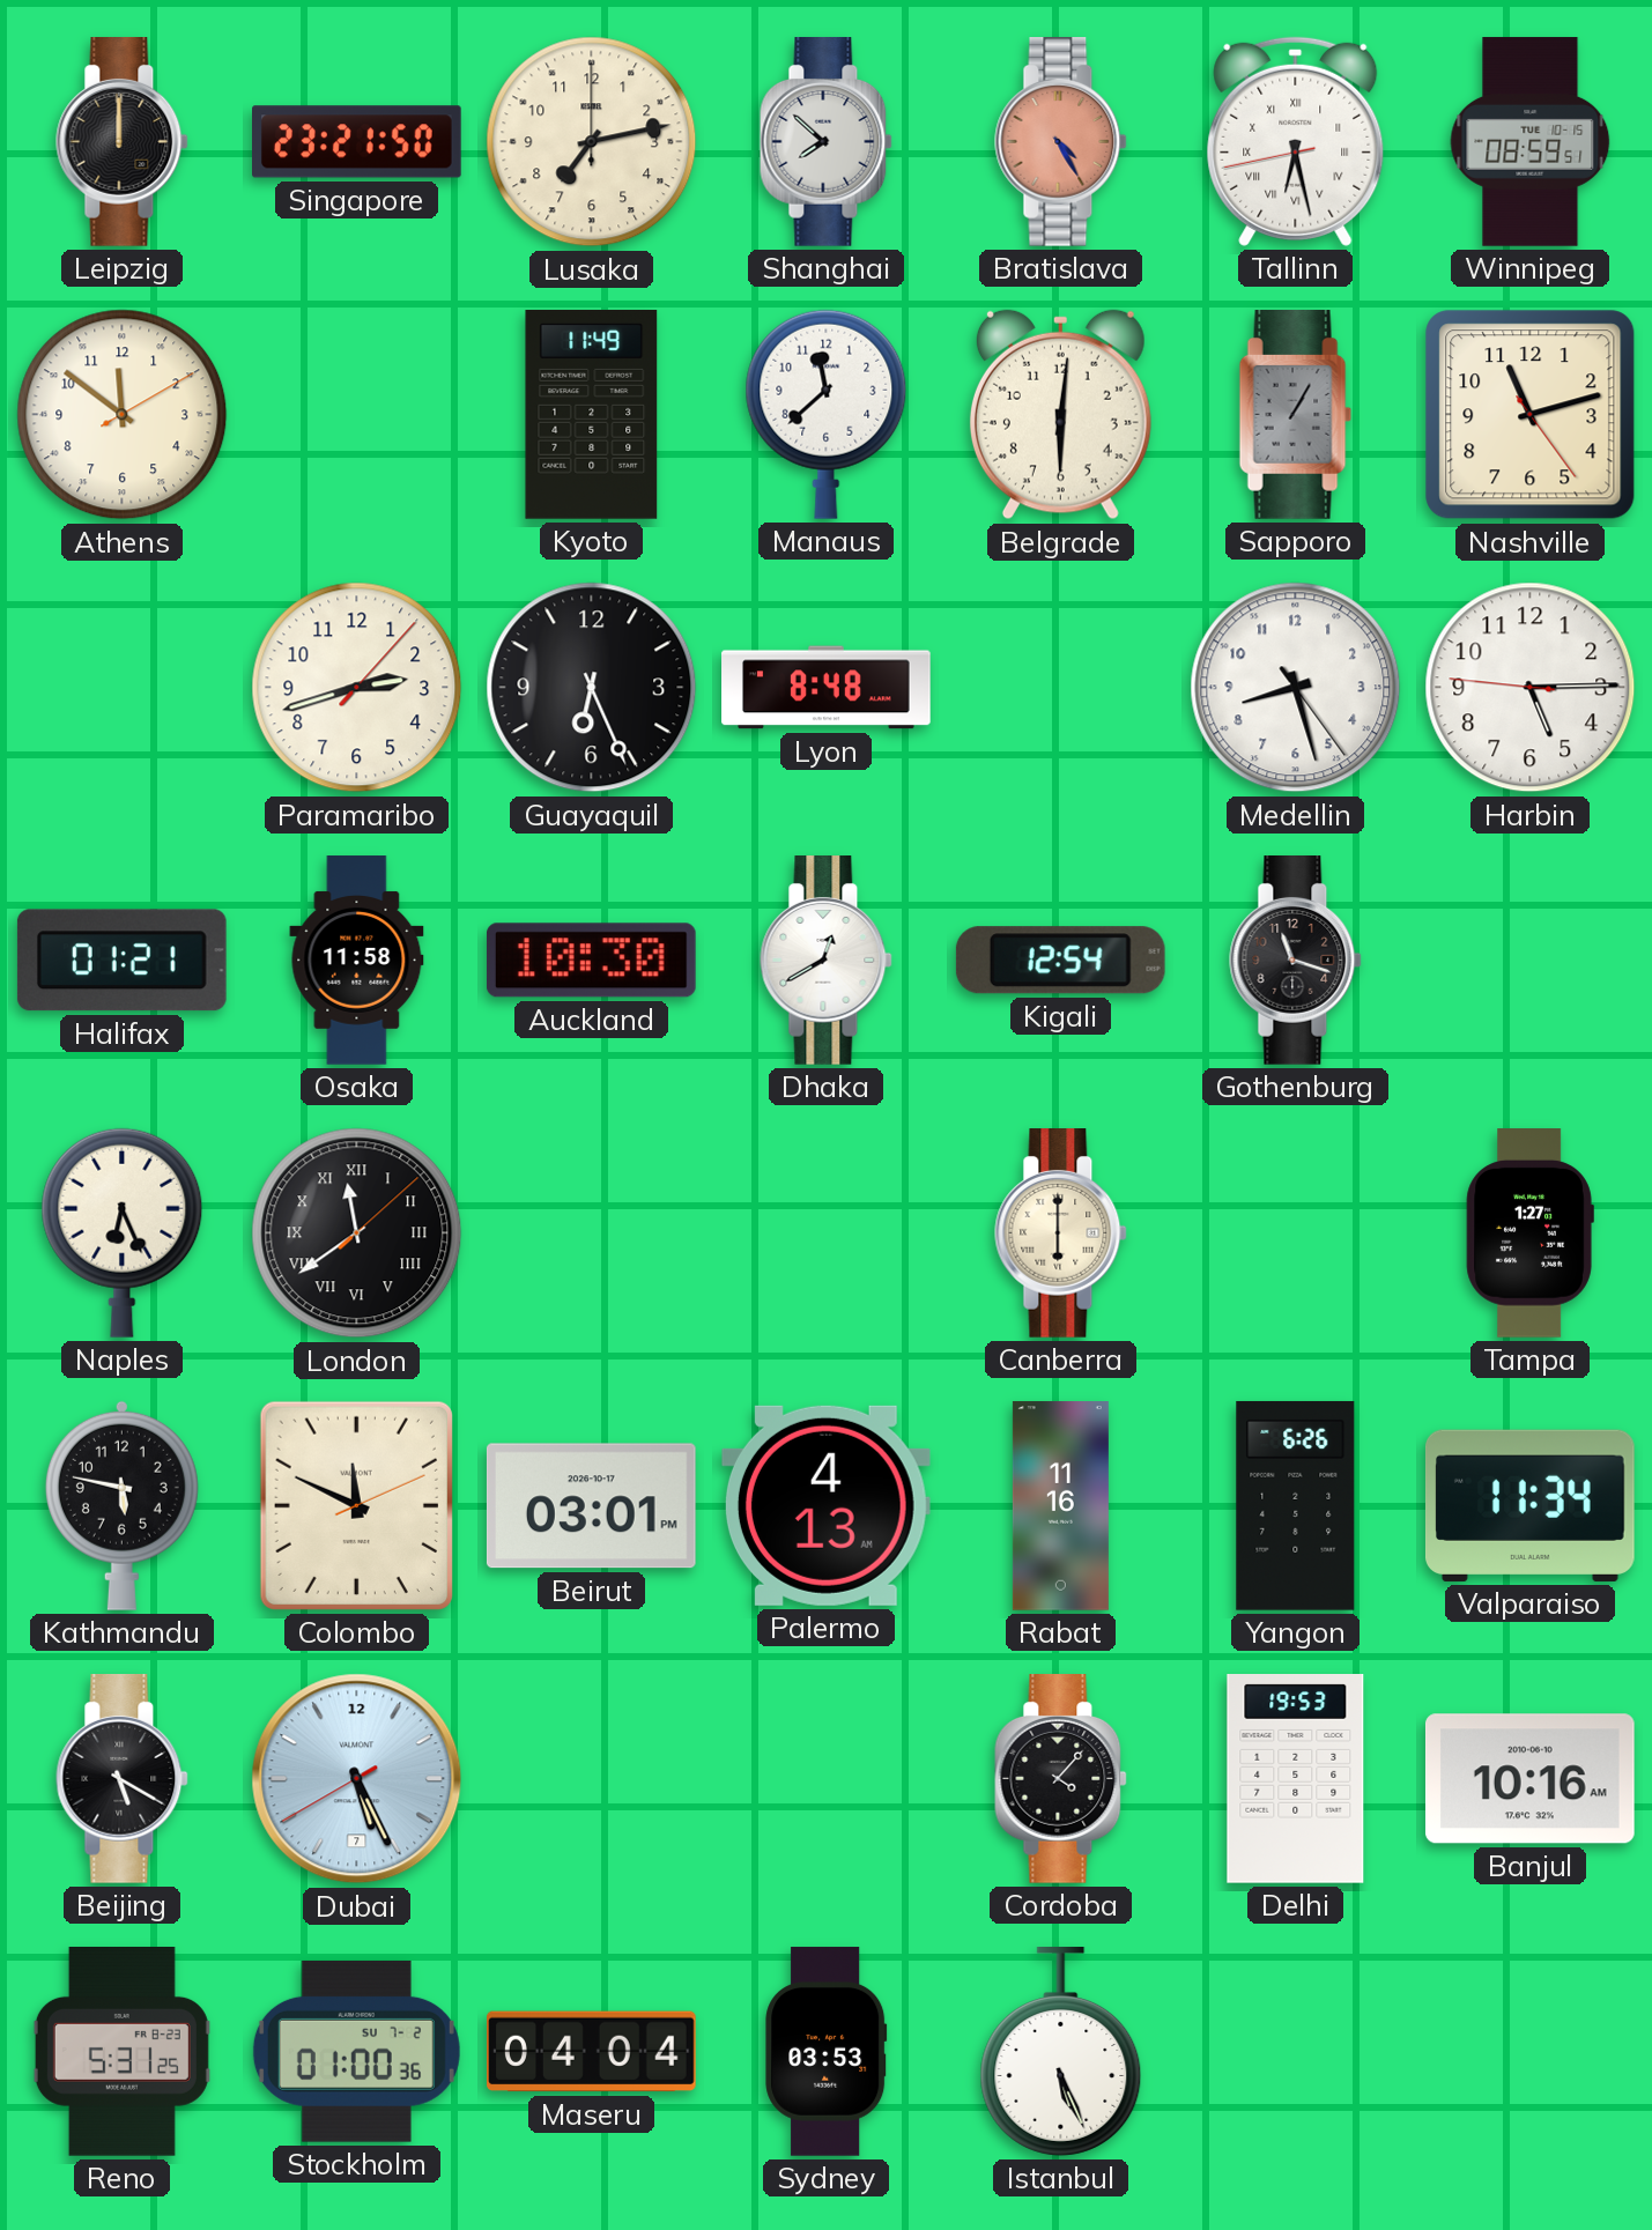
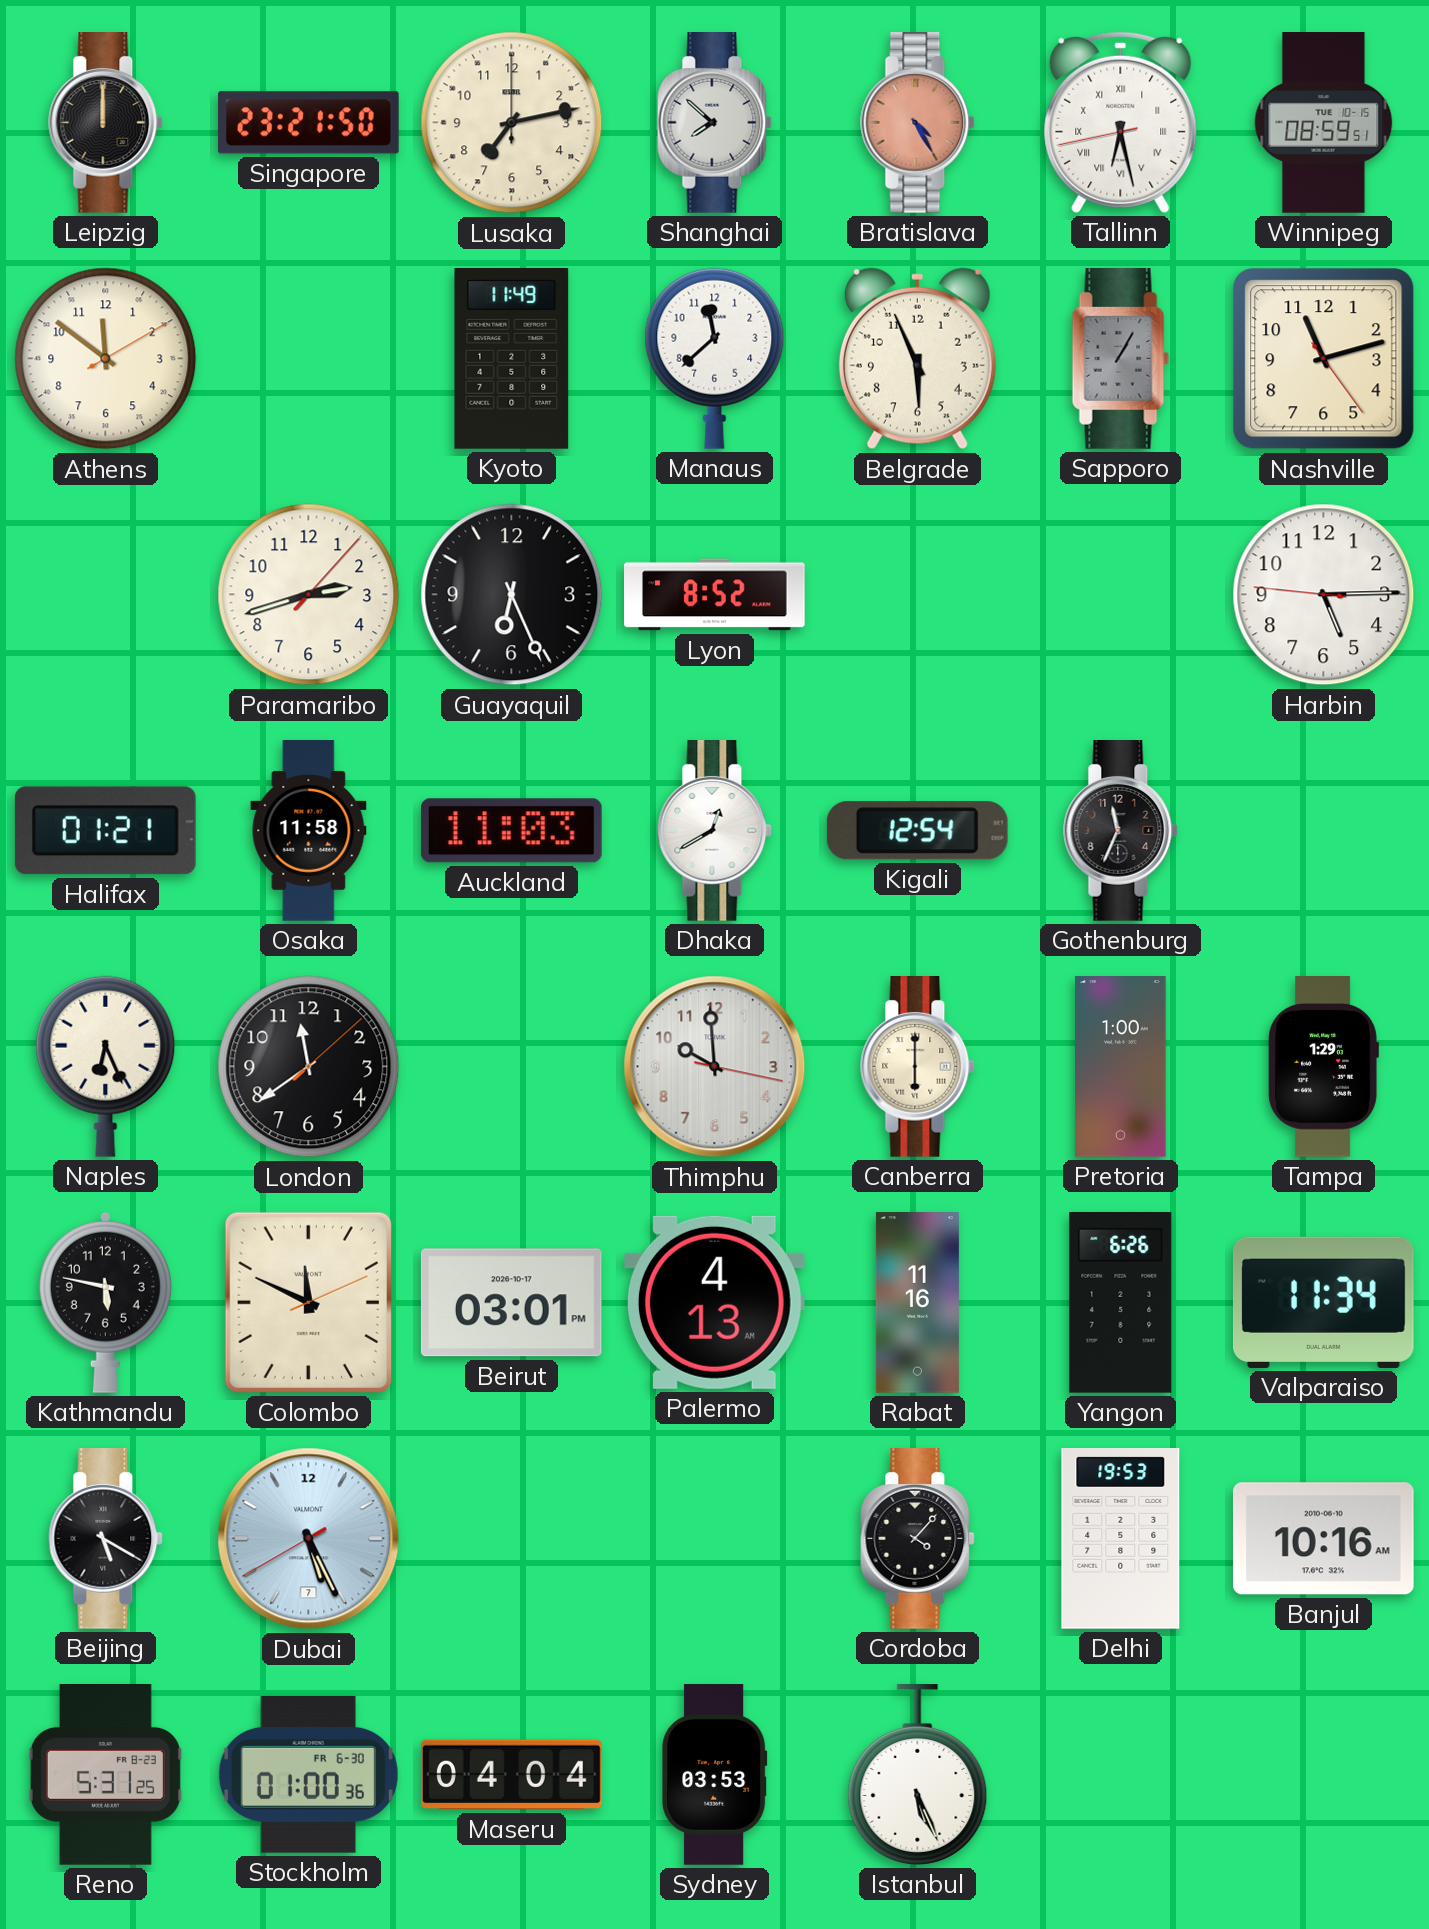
Belgrade: 6:01 -> 5:56
Lyon: 8:48 -> 8:52
Medellin: 8:27 -> none
Auckland: 10:30 -> 11:03
Gothenburg: 11:18 -> 11:34
London numerals: Roman -> Arabic
Thimphu: none -> 9:59
Pretoria: none -> 1:00
Tampa: 1:27 -> 1:29
Stockholm date: SU 7-2 -> FR 6-30
